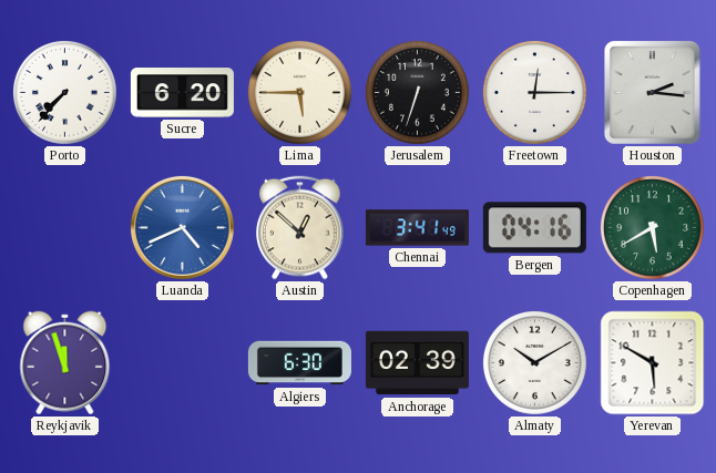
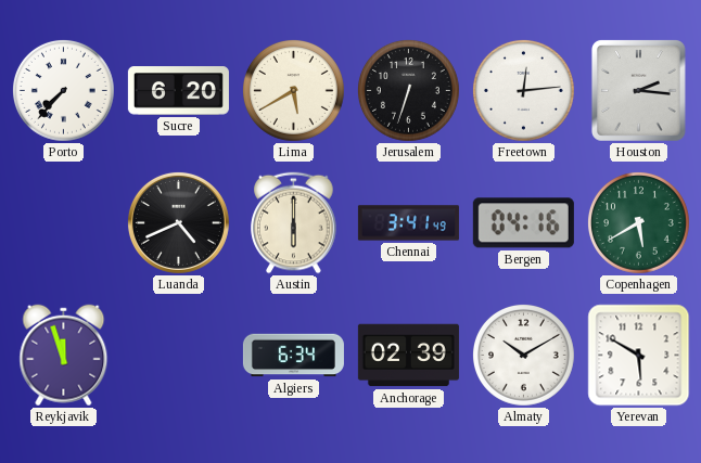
Lima: 5:45 -> 5:40
Freetown: 12:15 -> 12:14
Luanda dial: blue -> black
Austin: 12:52 -> 6:00
Algiers: 6:30 -> 6:34
